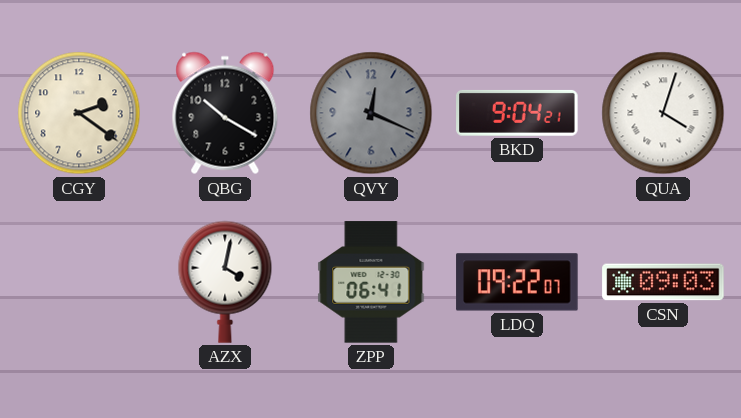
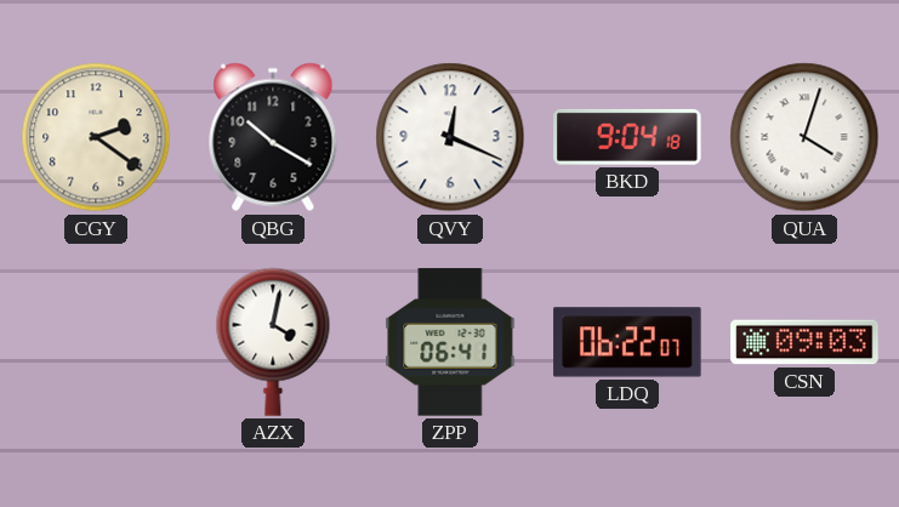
QVY dial: grey -> white
BKD: 9:04:21 -> 9:04:18
LDQ: 09:22 -> 06:22
